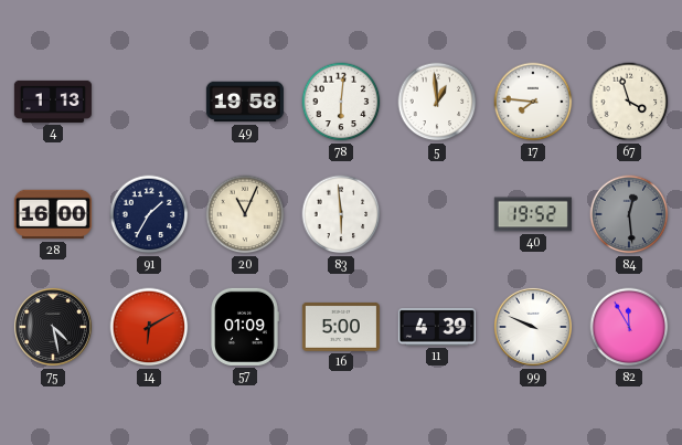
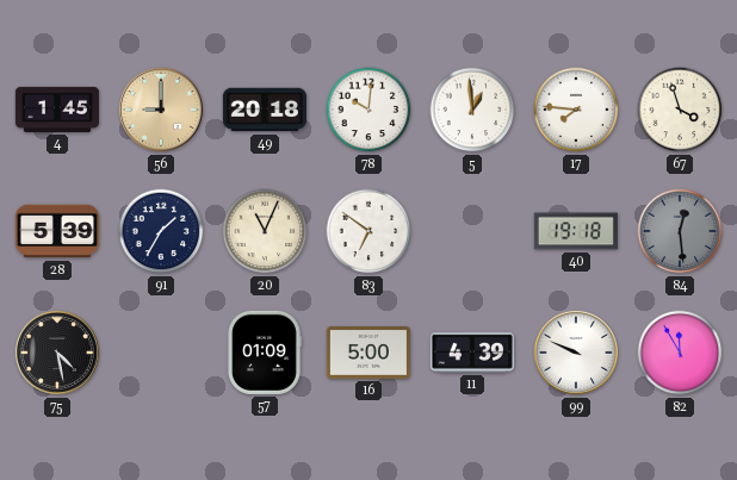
4: 1:13 -> 1:45
56: none -> 9:00
49: 19:58 -> 20:18
78: 6:01 -> 10:01
28: 16:00 -> 5:39
83: 5:59 -> 6:51
40: 19:52 -> 19:18
14: 6:10 -> none
